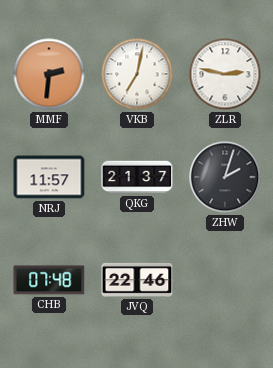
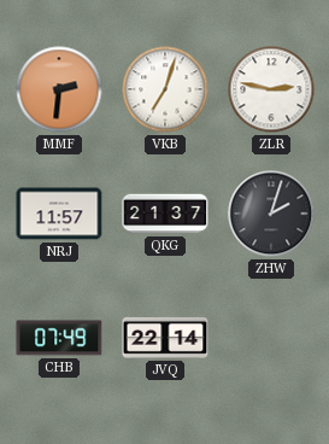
VKB: 7:02 -> 7:03
CHB: 07:48 -> 07:49
JVQ: 22:46 -> 22:14
